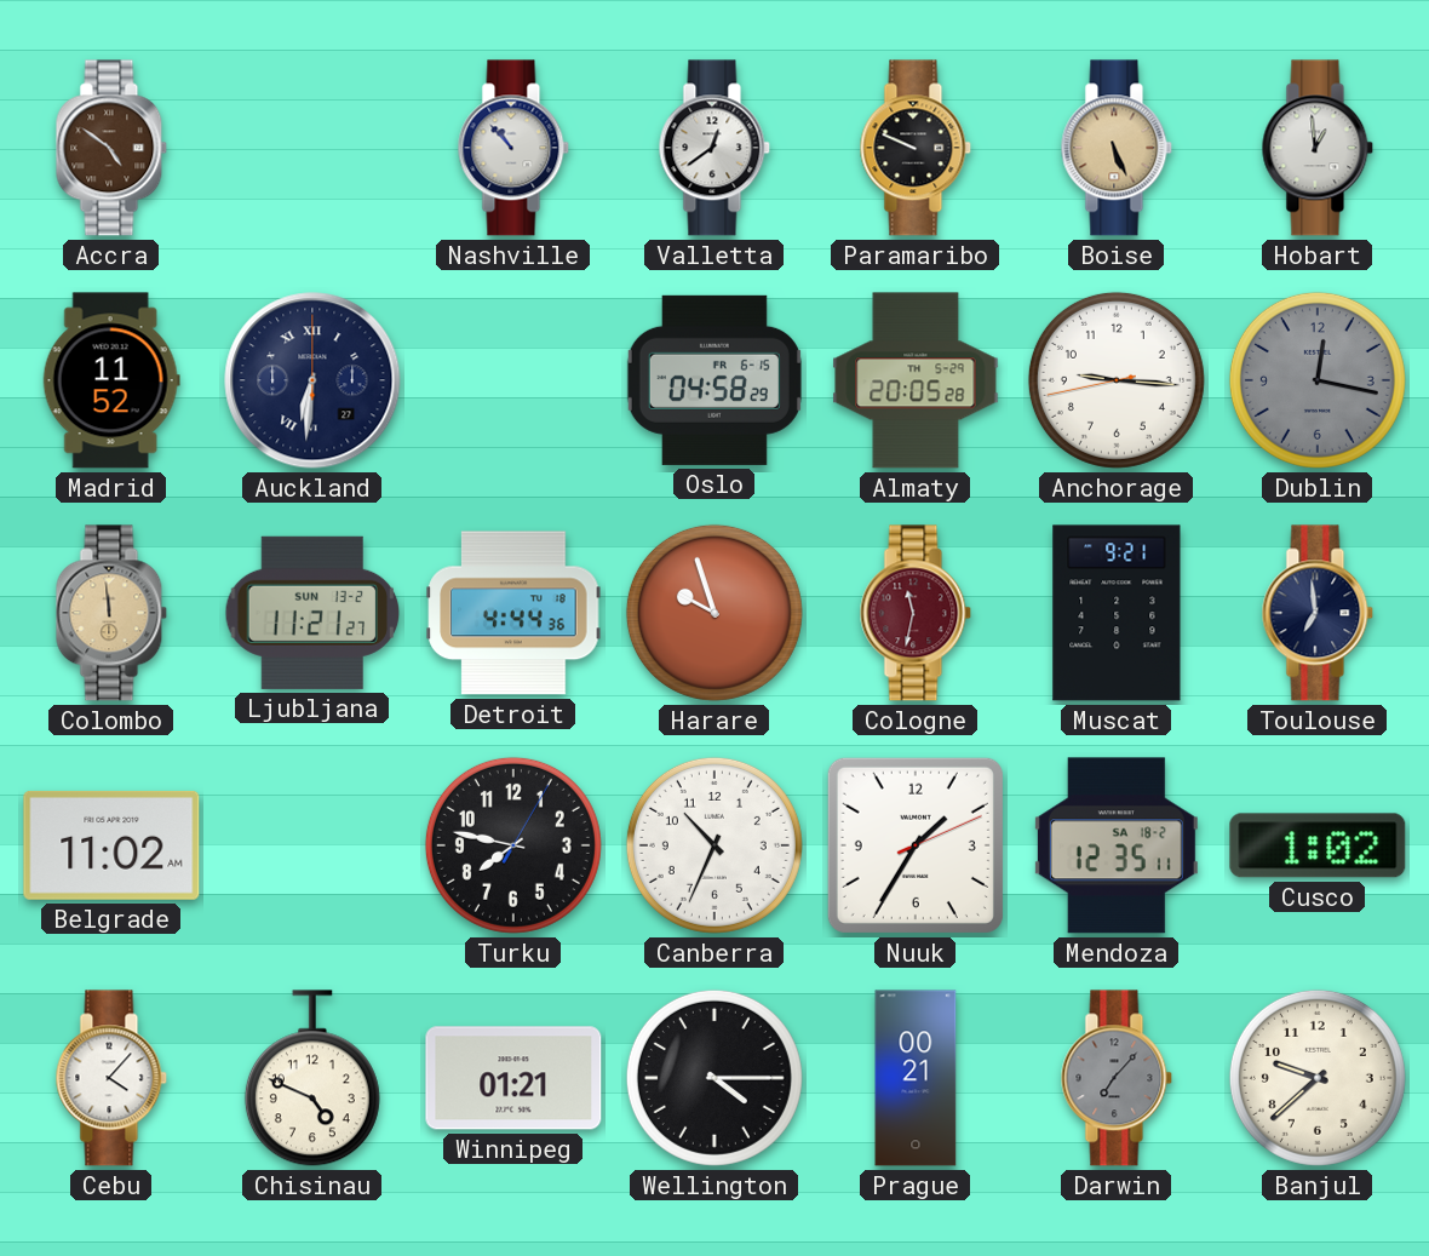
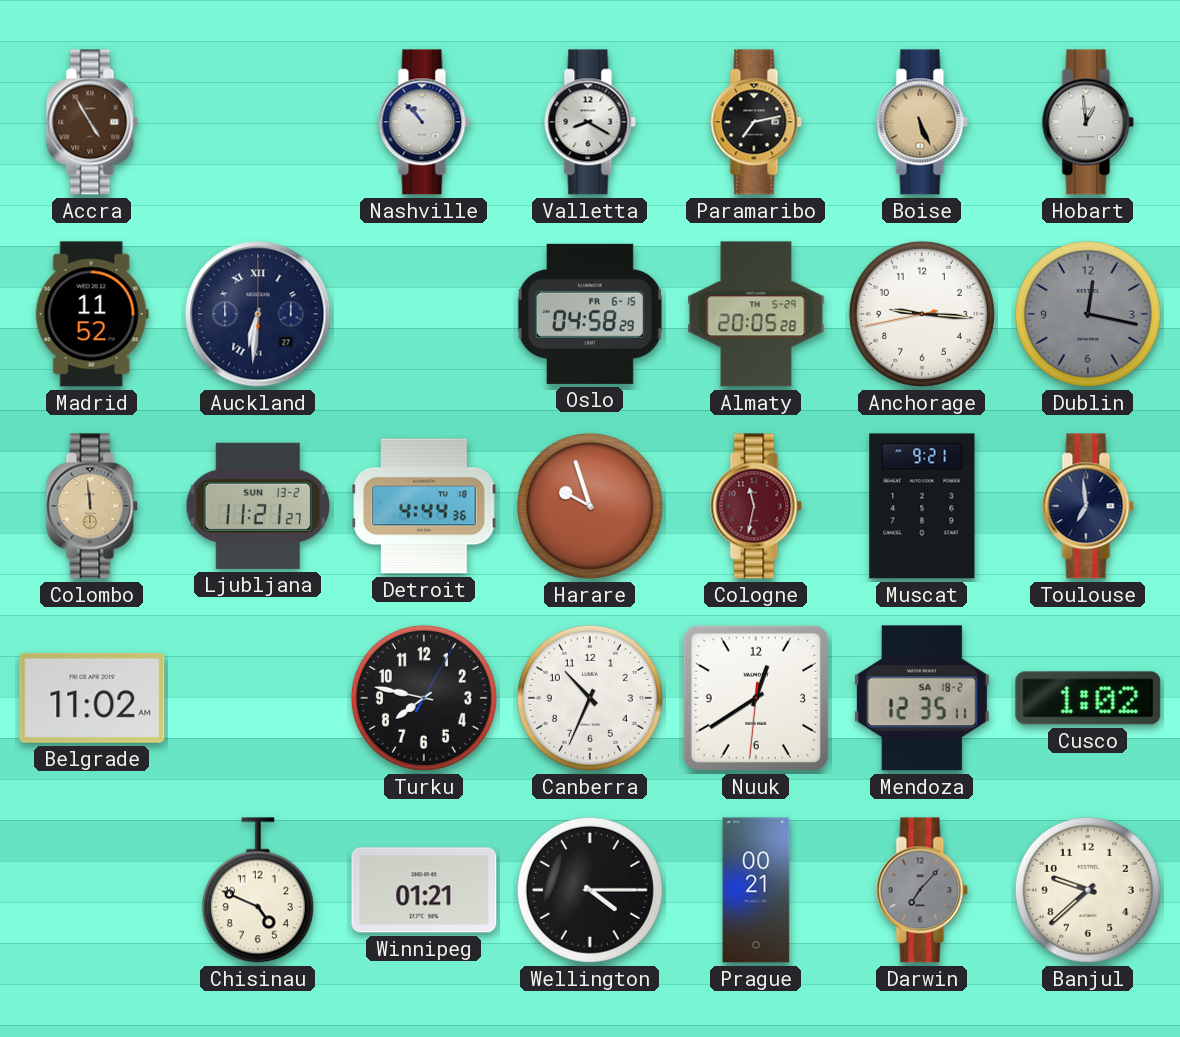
Accra: 4:51 -> 4:55
Valletta: 12:39 -> 8:20
Paramaribo: 9:49 -> 7:13
Nuuk: 1:35 -> 12:39
Cebu: 4:07 -> none
